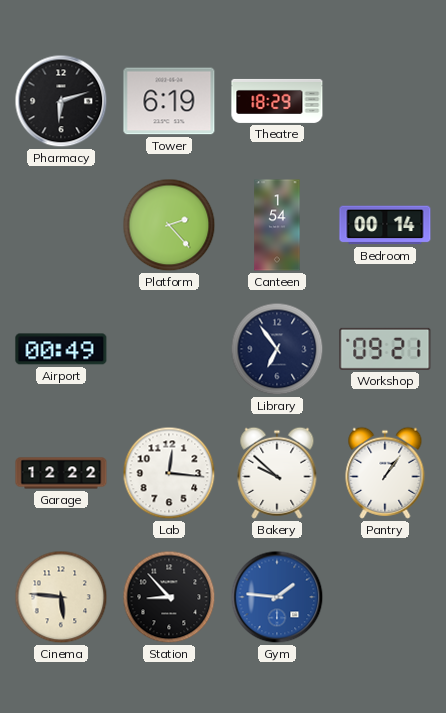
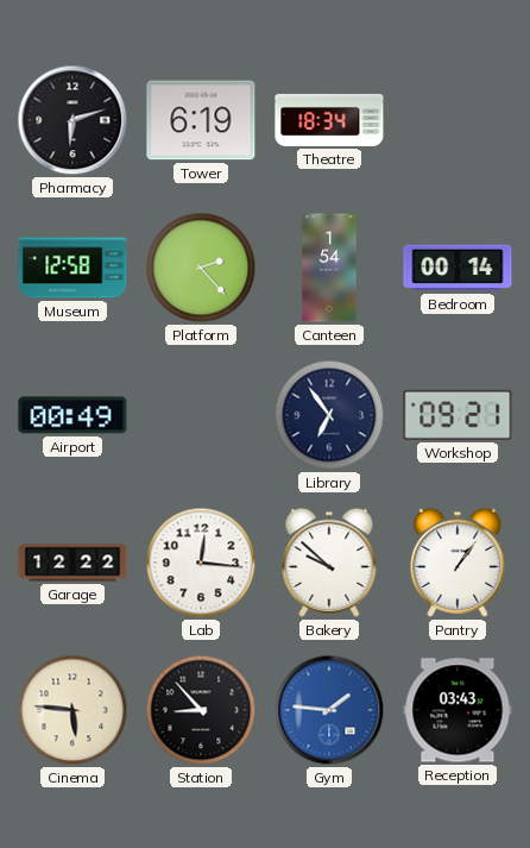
Theatre: 18:29 -> 18:34
Museum: none -> 12:58
Reception: none -> 03:43
